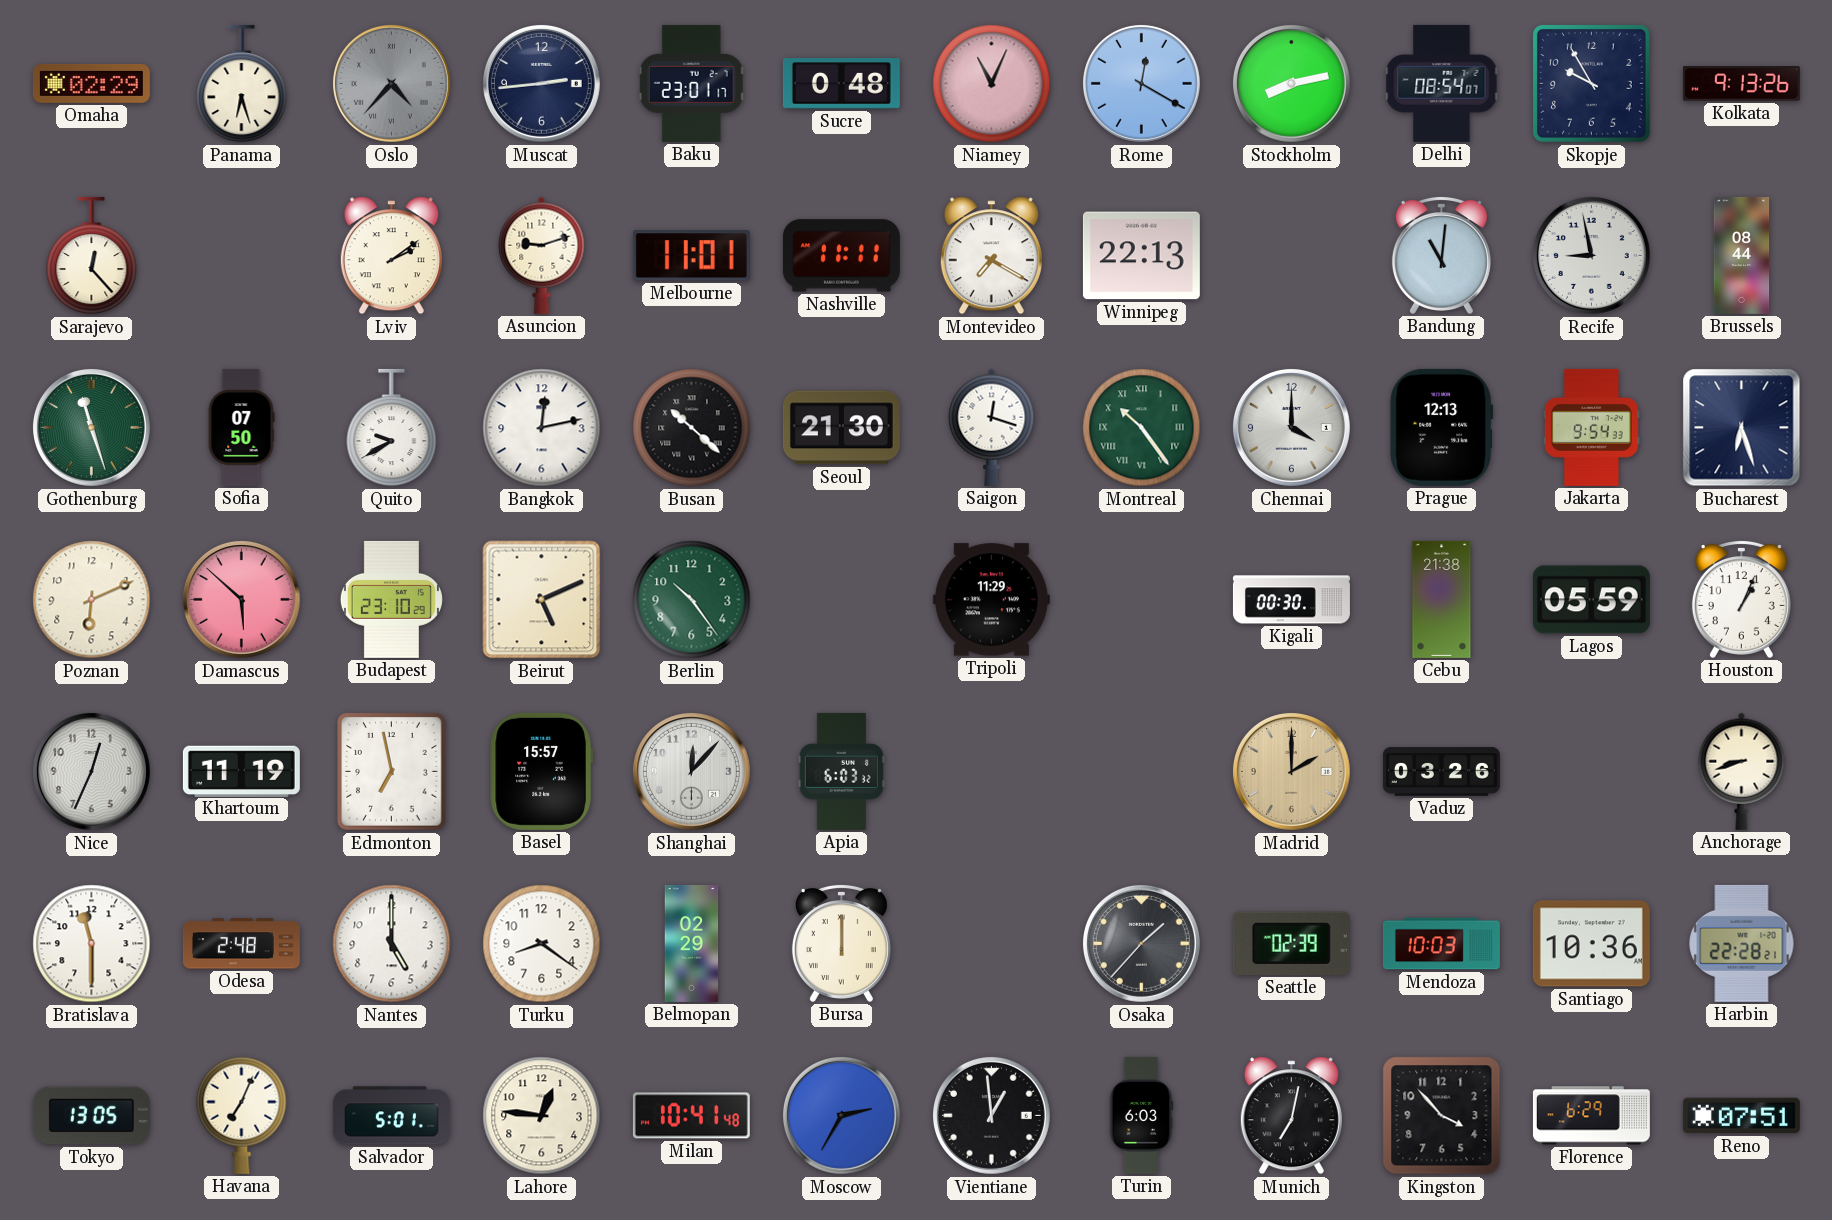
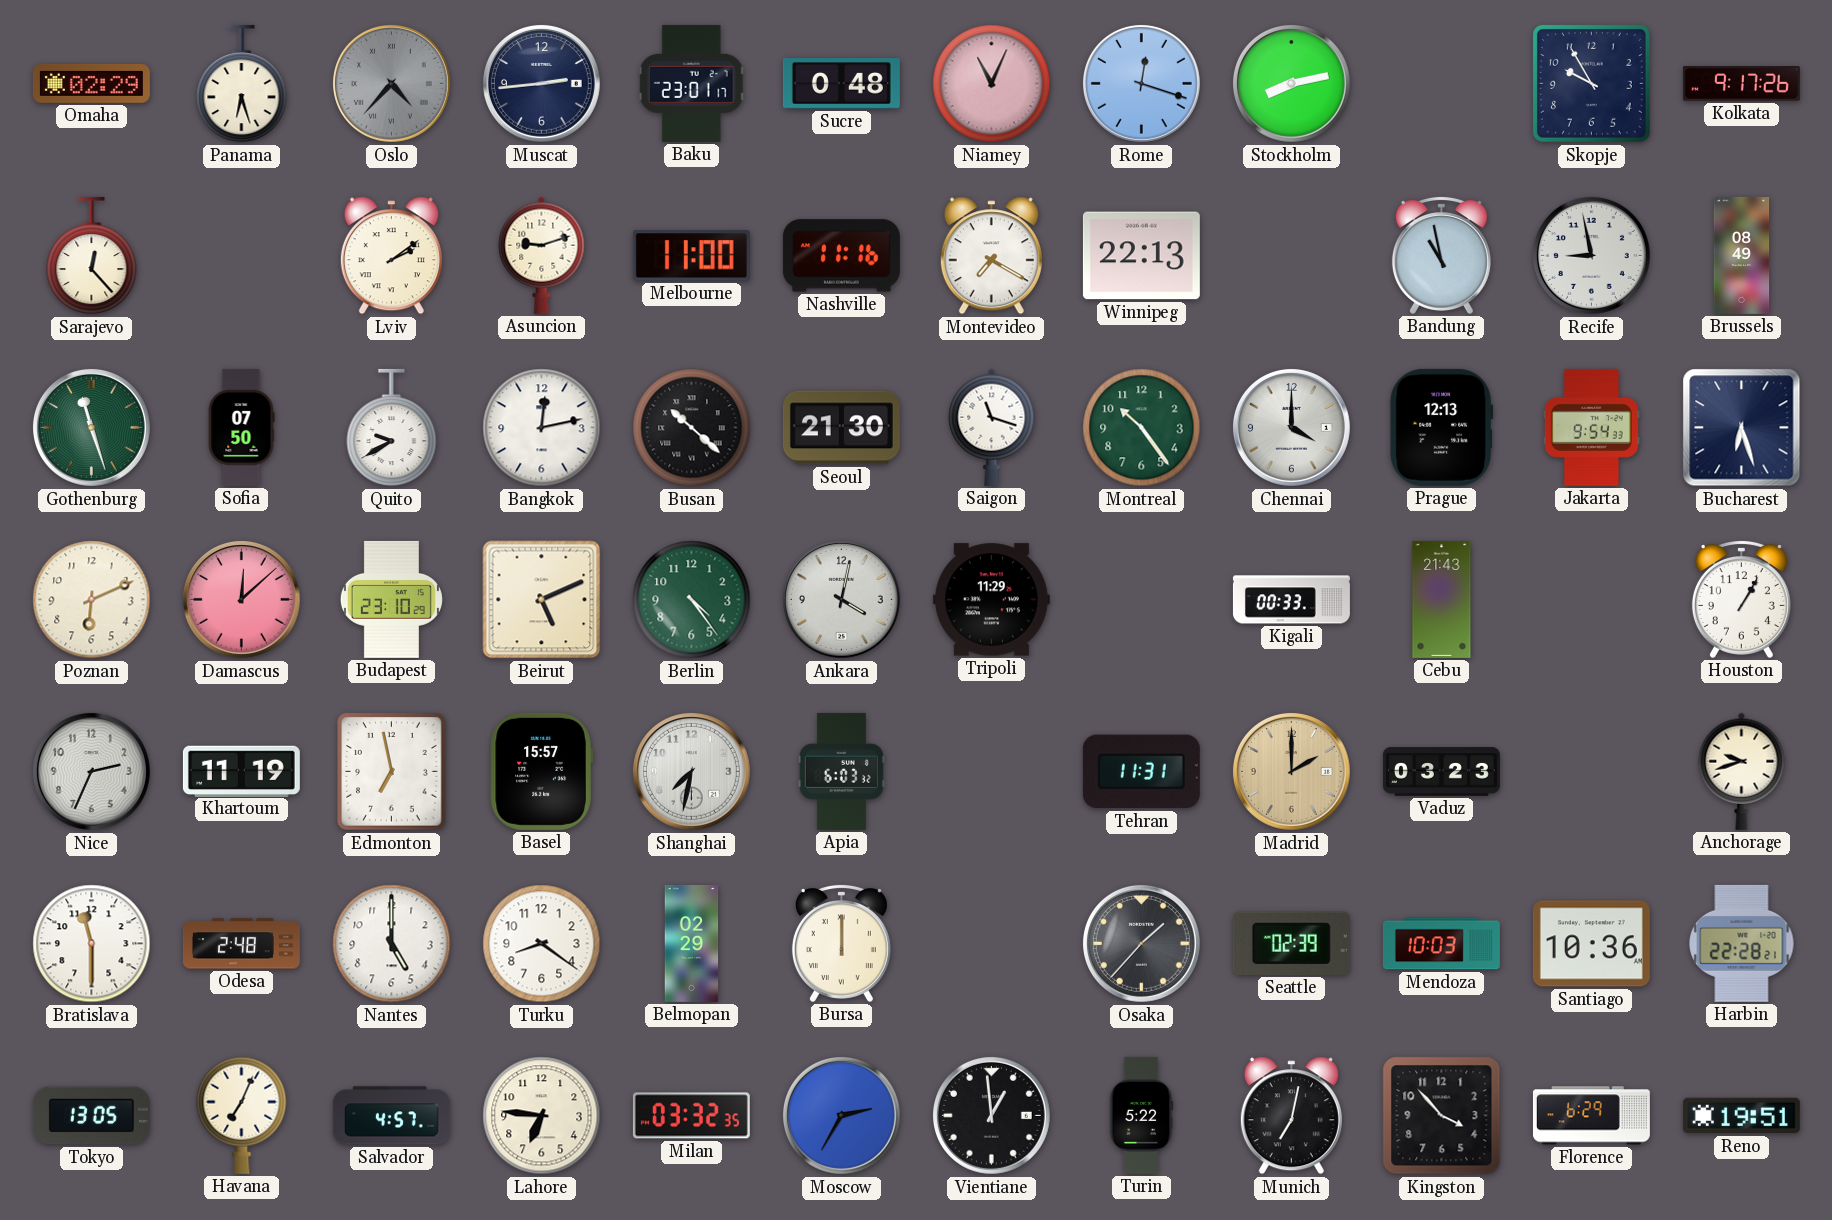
Rome: 12:20 -> 12:18
Delhi: 08:54 -> none
Kolkata: 9:13 -> 9:17
Melbourne: 11:01 -> 11:00
Nashville: 11:11 -> 11:16
Bandung: 11:01 -> 10:58
Brussels: 08:44 -> 08:49
Saigon: 12:18 -> 11:18
Montreal numerals: Roman -> Arabic
Damascus: 5:52 -> 12:08
Berlin: 10:24 -> 4:24
Ankara: none -> 4:02
Kigali: 00:30 -> 00:33
Cebu: 21:38 -> 21:43
Lagos: 05:59 -> none
Houston: 1:04 -> 1:05
Nice: 12:34 -> 2:34
Shanghai: 12:07 -> 7:32
Tehran: none -> 11:31
Vaduz: 03:26 -> 03:23
Anchorage: 8:42 -> 9:42
Salvador: 5:01 -> 4:57
Lahore: 12:46 -> 6:46
Milan: 10:41 -> 03:32
Turin: 6:03 -> 5:22
Reno: 07:51 -> 19:51
